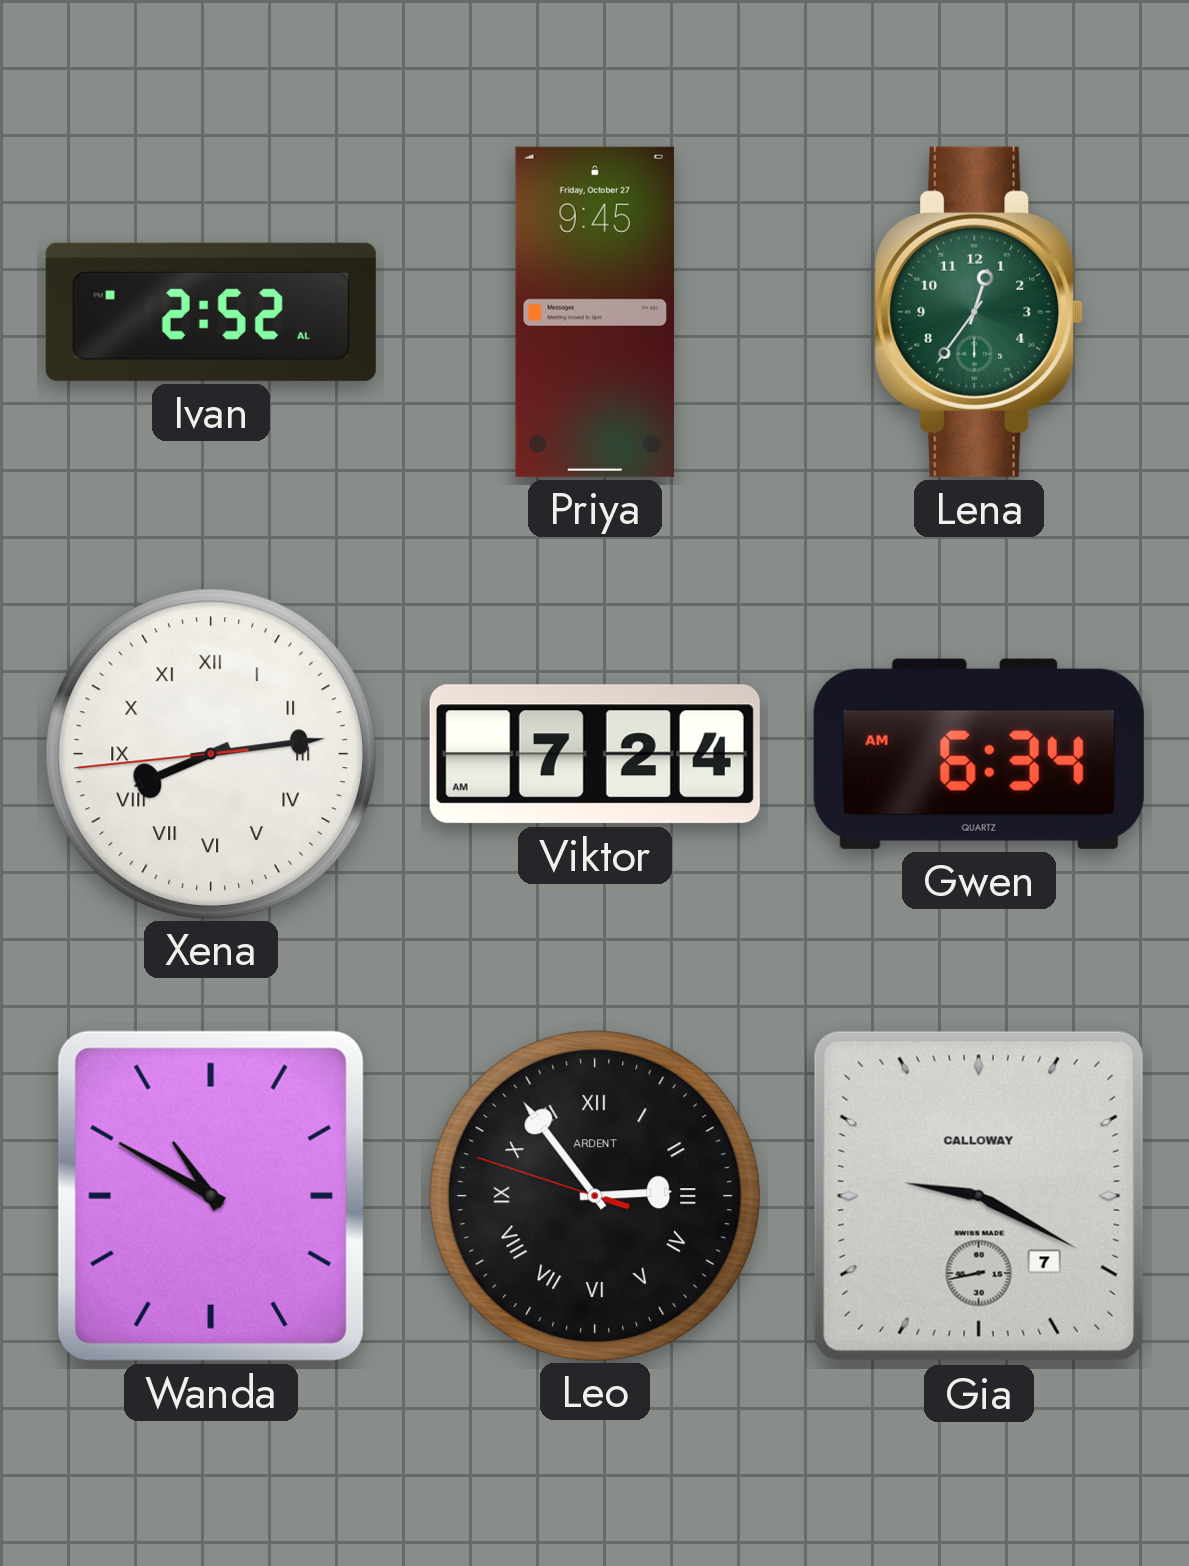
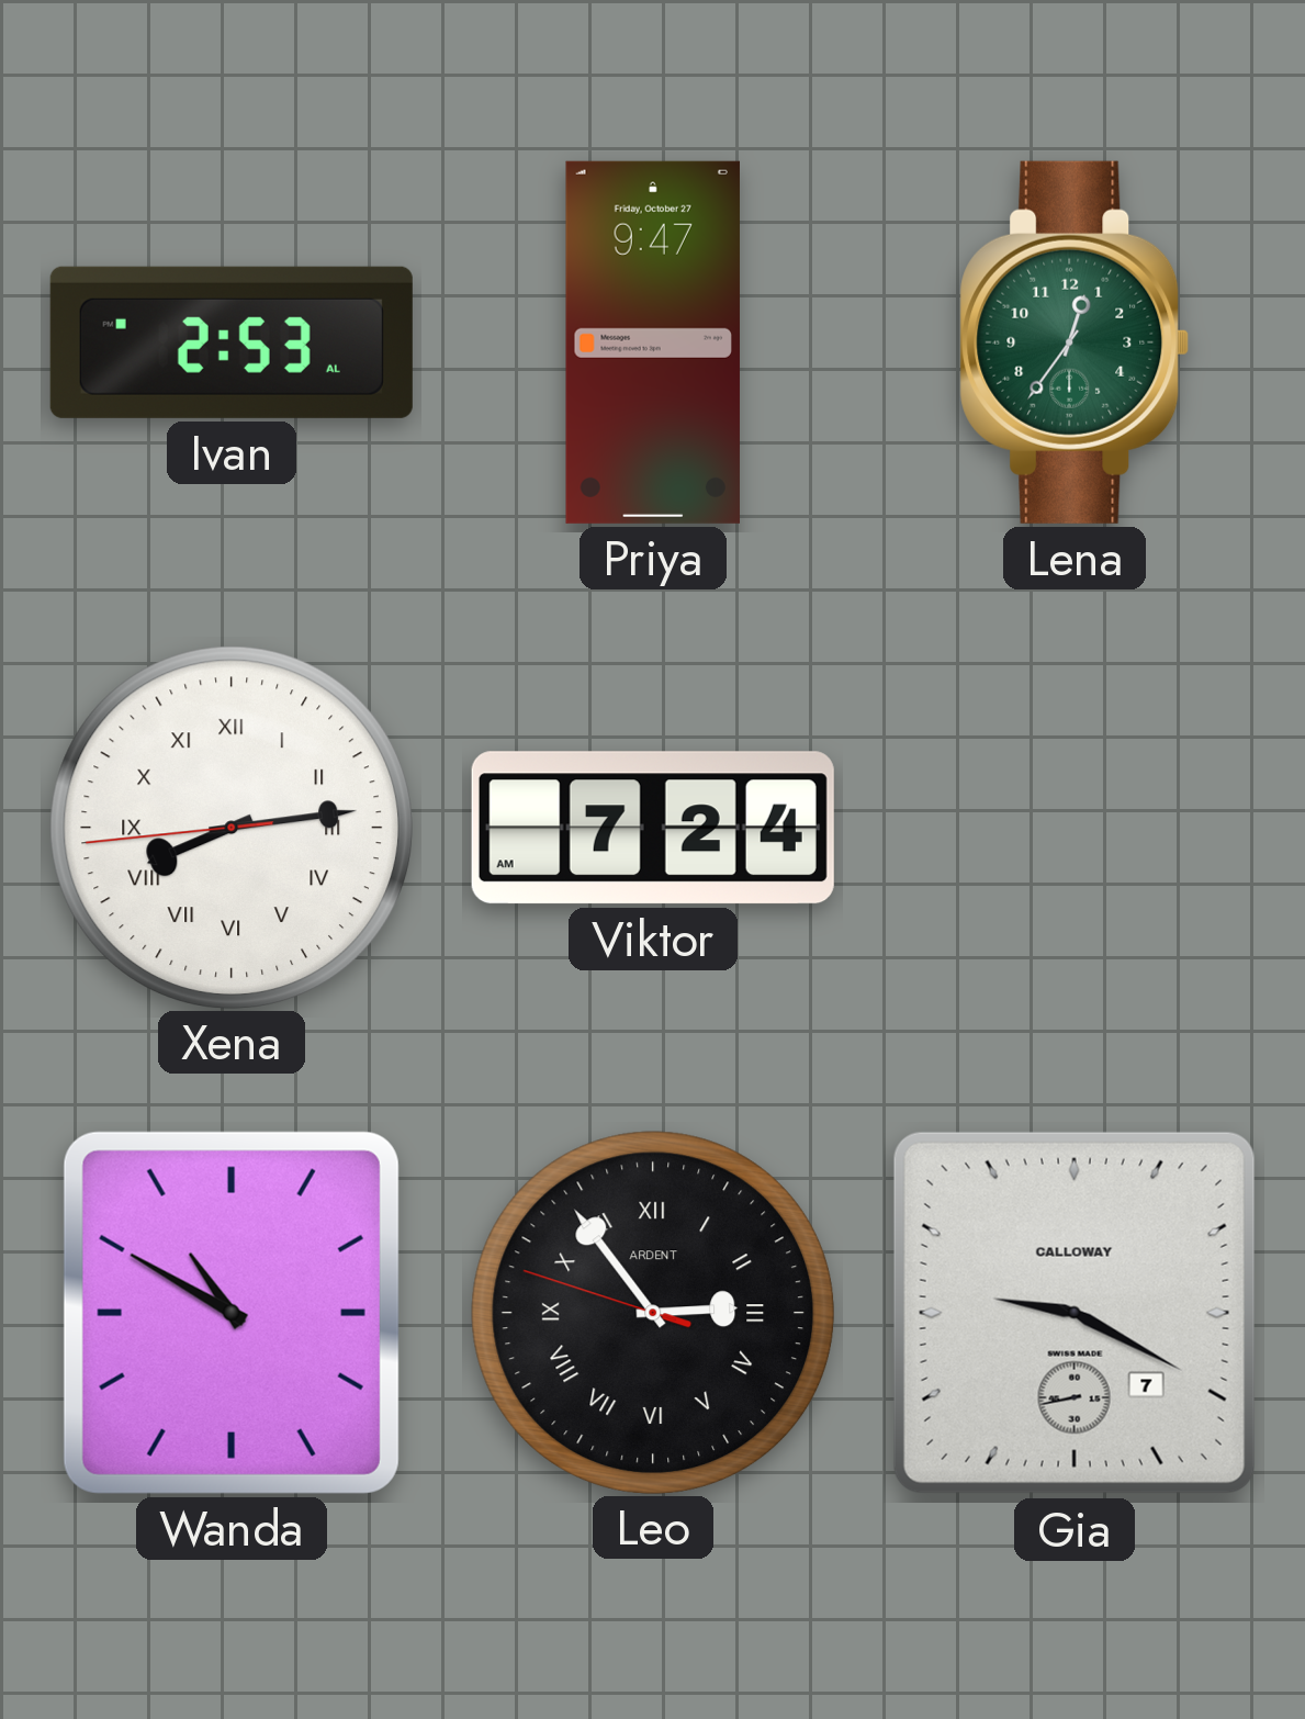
Ivan: 2:52 -> 2:53
Priya: 9:45 -> 9:47
Gwen: 6:34 -> none
